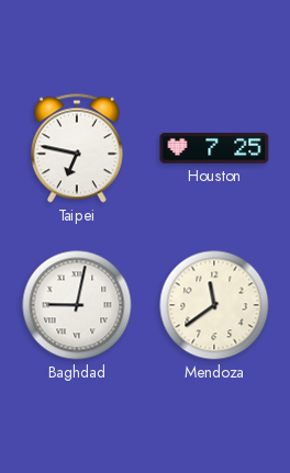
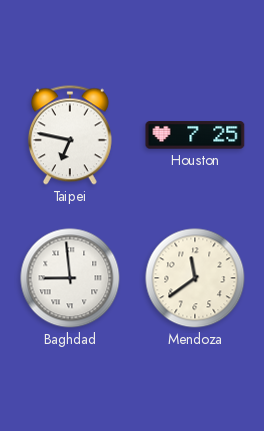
Baghdad: 9:02 -> 8:59
